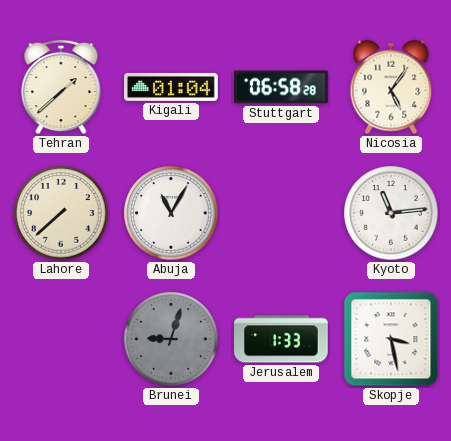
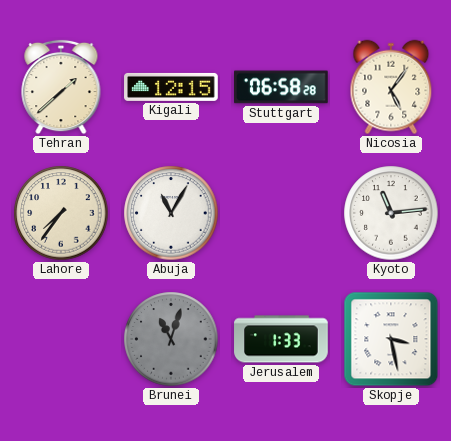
Kigali: 01:04 -> 12:15
Lahore: 7:38 -> 7:36
Brunei: 9:03 -> 11:03
